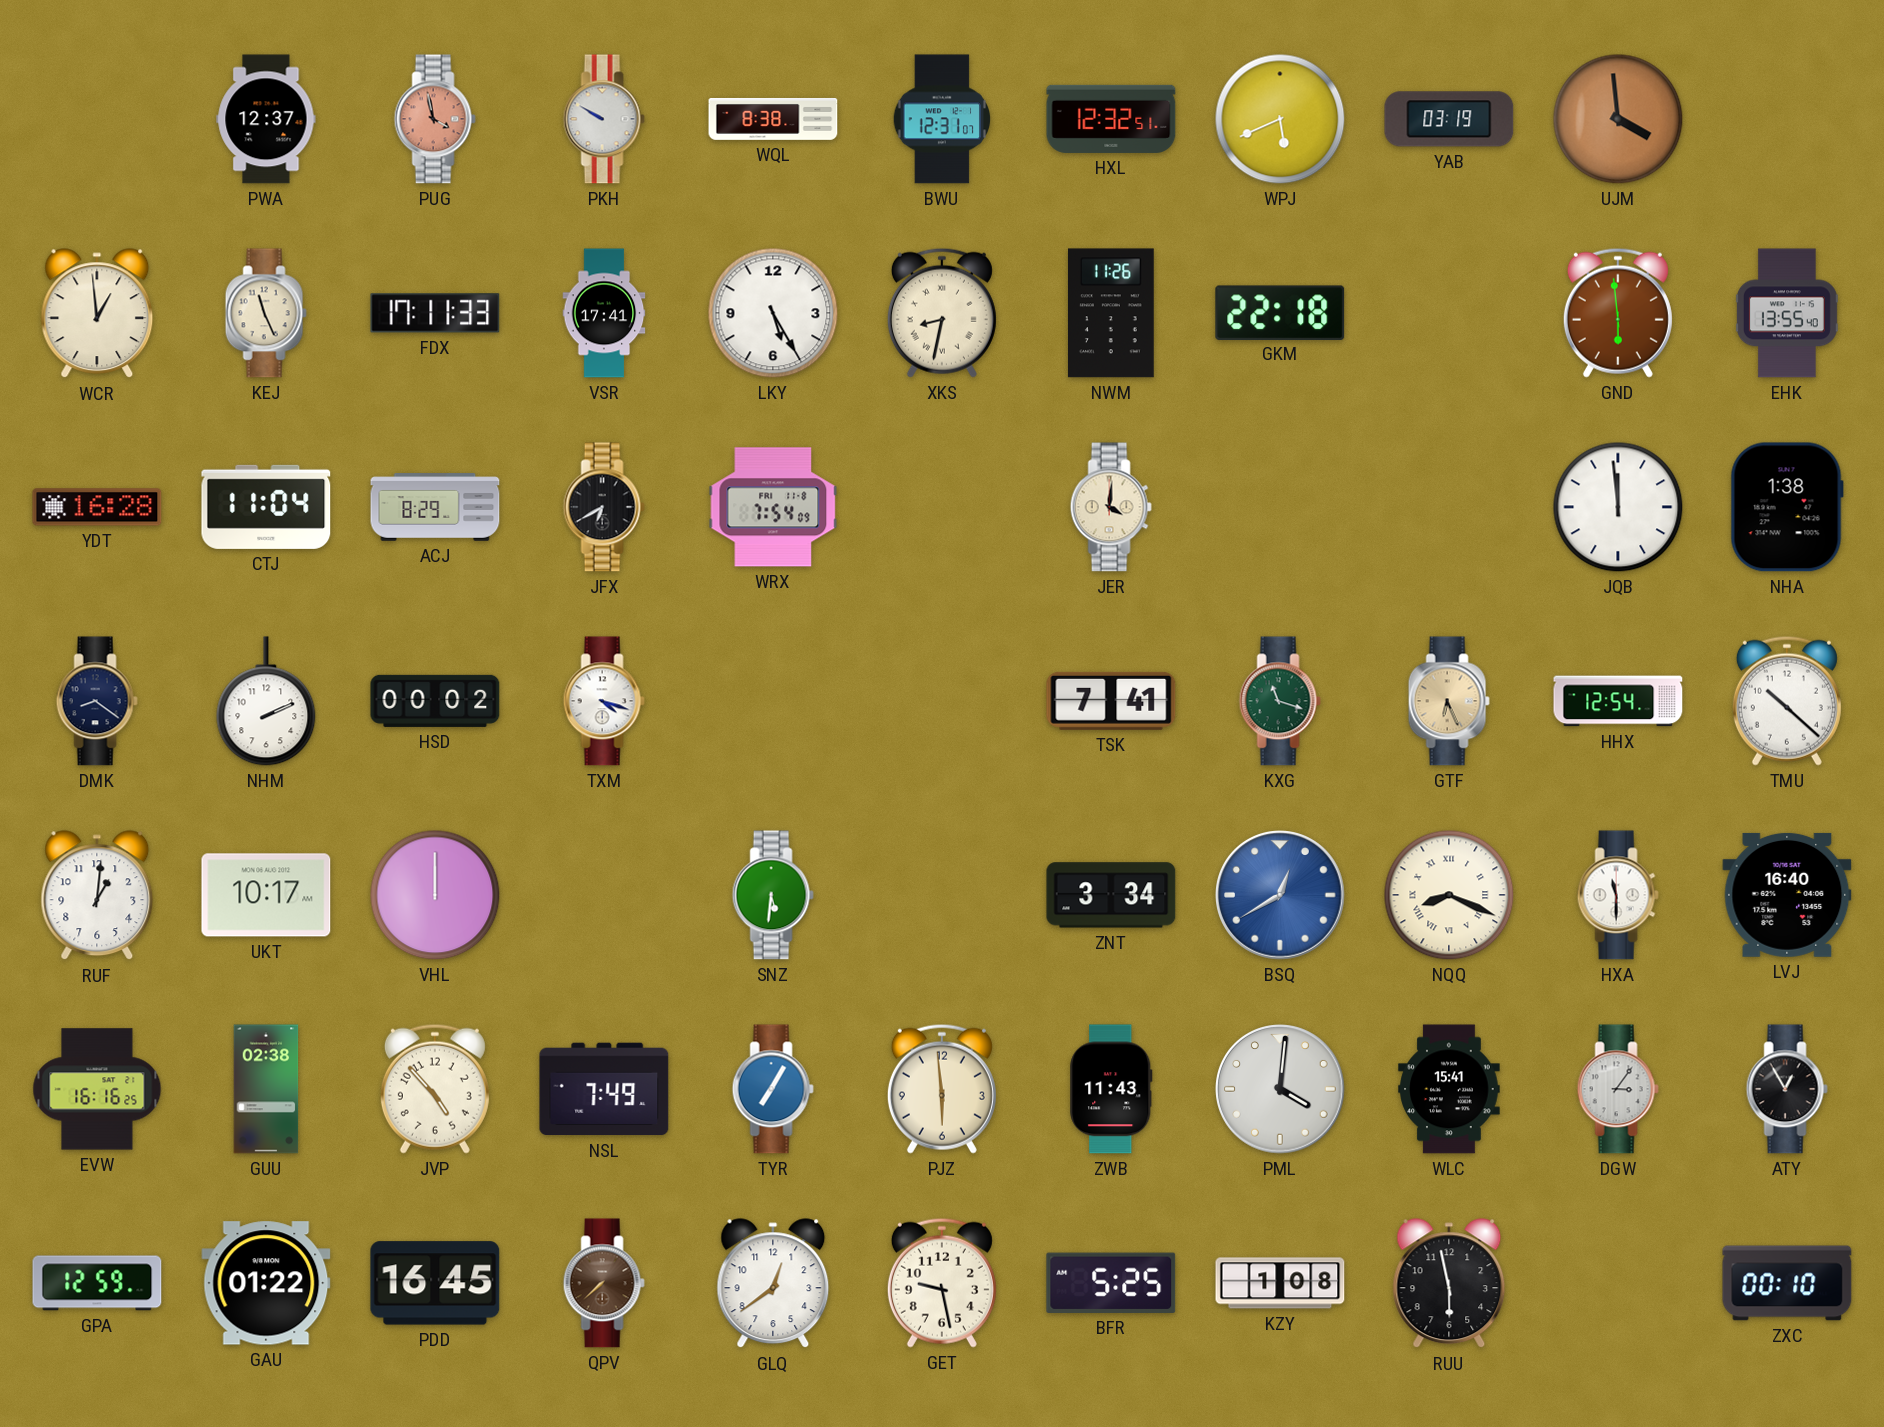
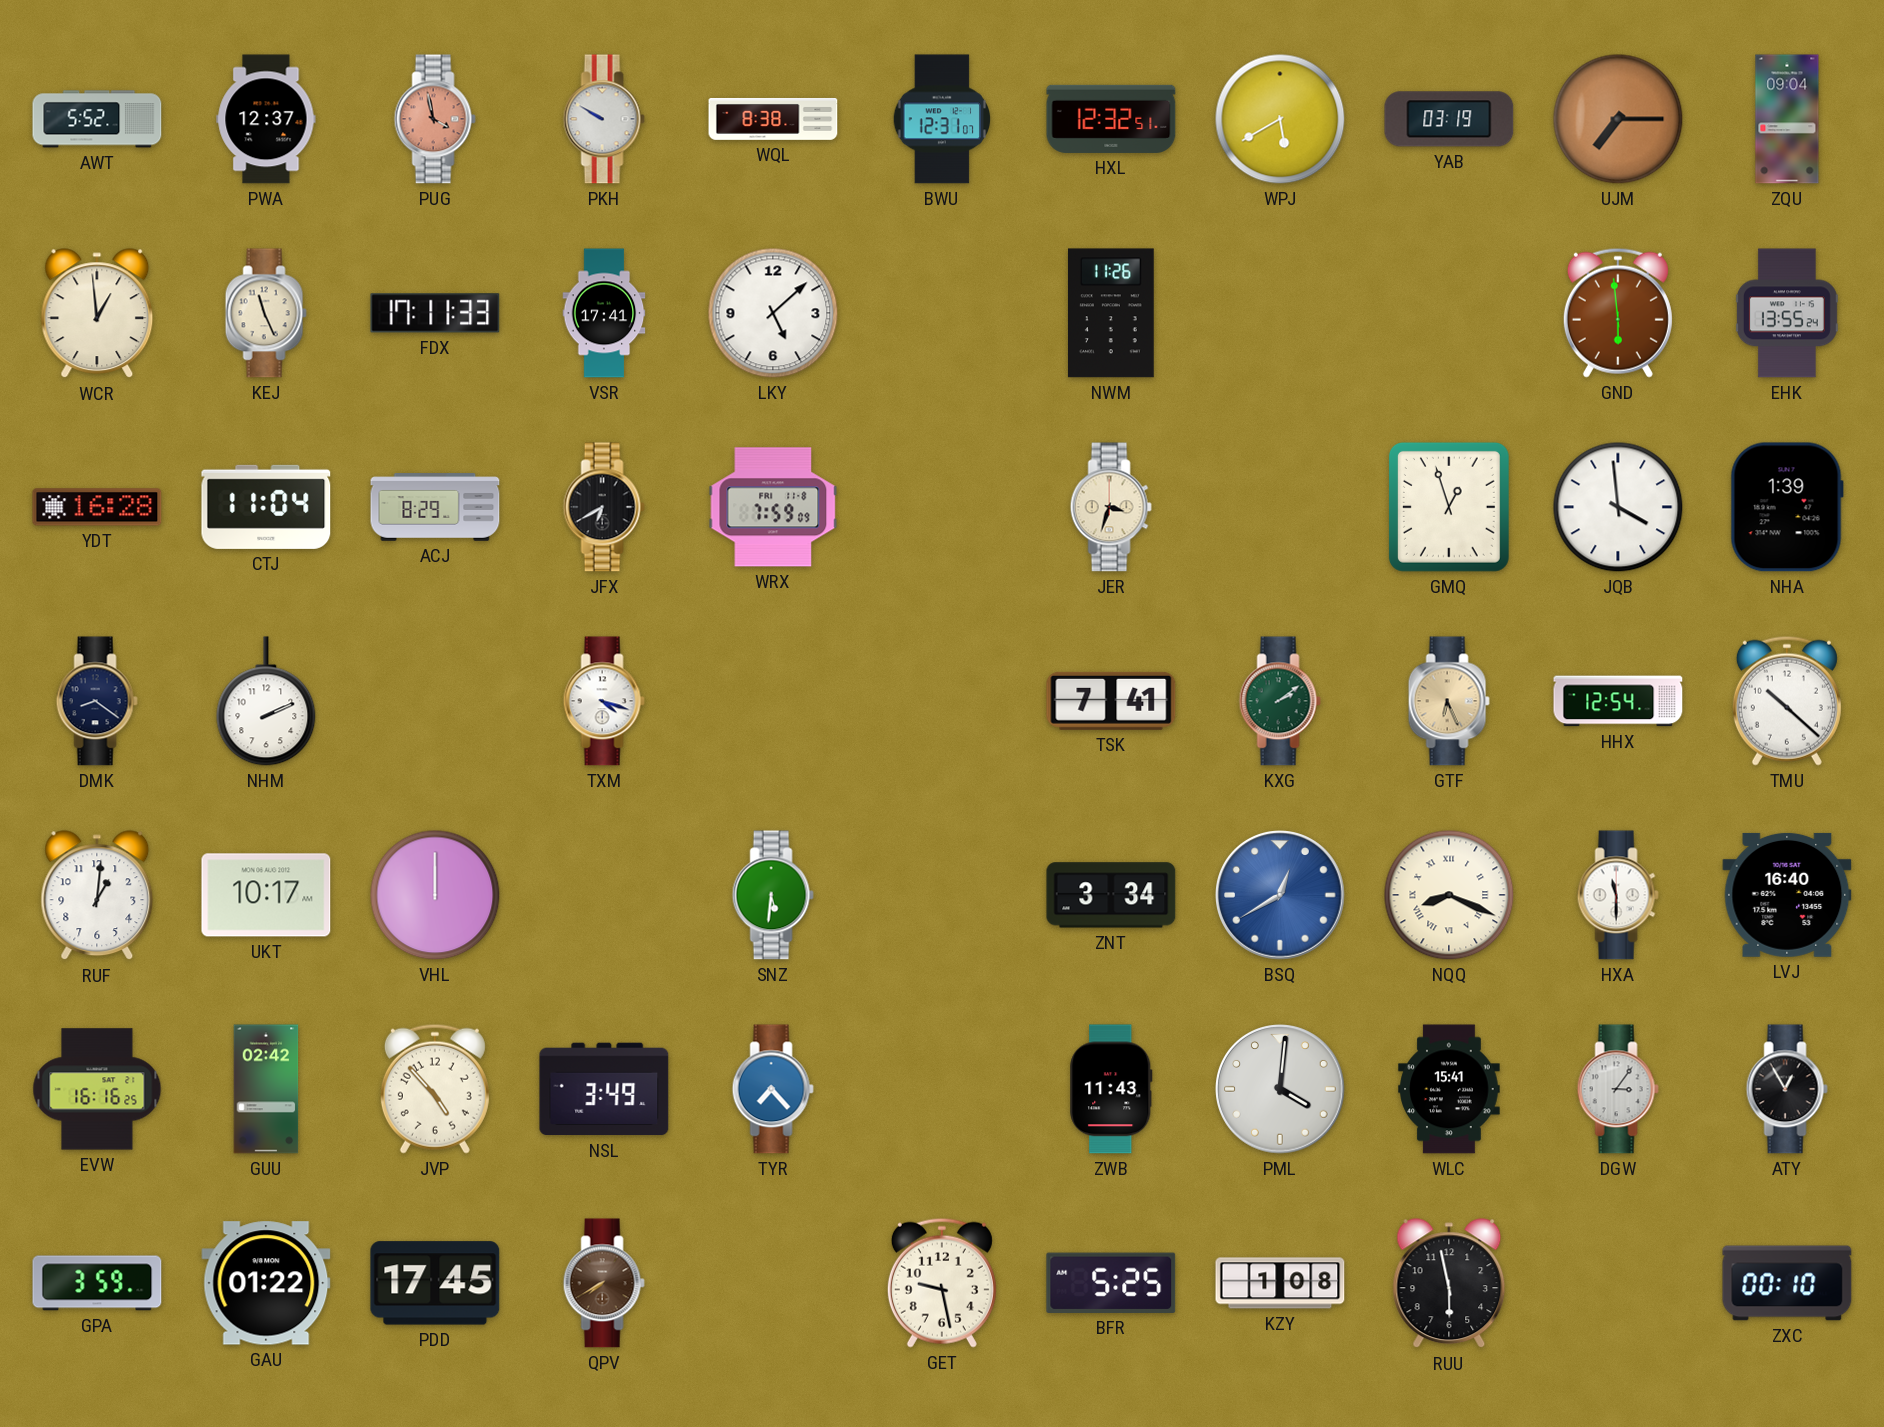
AWT: none -> 5:52
WPJ: 5:41 -> 5:40
UJM: 3:59 -> 7:15
ZQU: none -> 09:04
LKY: 5:25 -> 5:08
XKS: 8:32 -> none
GKM: 22:18 -> none
EHK: 13:55:40 -> 13:55:24
WRX: 7:54 -> 7:59
JER: 4:01 -> 3:33
GMQ: none -> 12:57
JQB: 11:59 -> 3:59
NHA: 1:38 -> 1:39
HSD: 00:02 -> none
KXG: 11:18 -> 2:09
GUU: 02:38 -> 02:42
NSL: 7:49 -> 3:49
TYR: 7:05 -> 7:23
PJZ: 5:59 -> none
GPA: 12:59 -> 3:59
PDD: 16:45 -> 17:45
QPV: 7:38 -> 7:40
GLQ: 12:39 -> none
